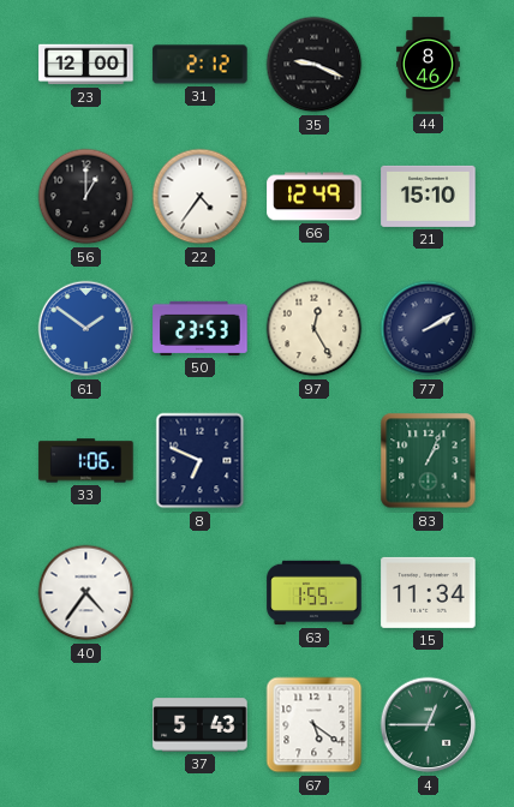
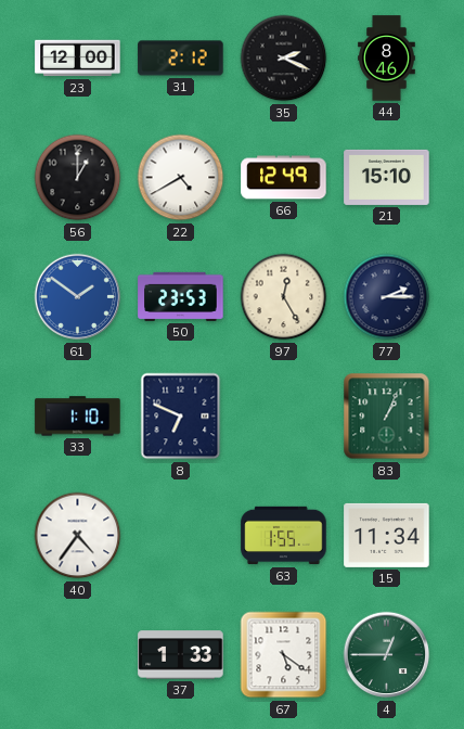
35: 9:19 -> 2:19
22: 4:36 -> 4:40
77: 2:10 -> 2:15
33: 1:06 -> 1:10
37: 5:43 -> 1:33
